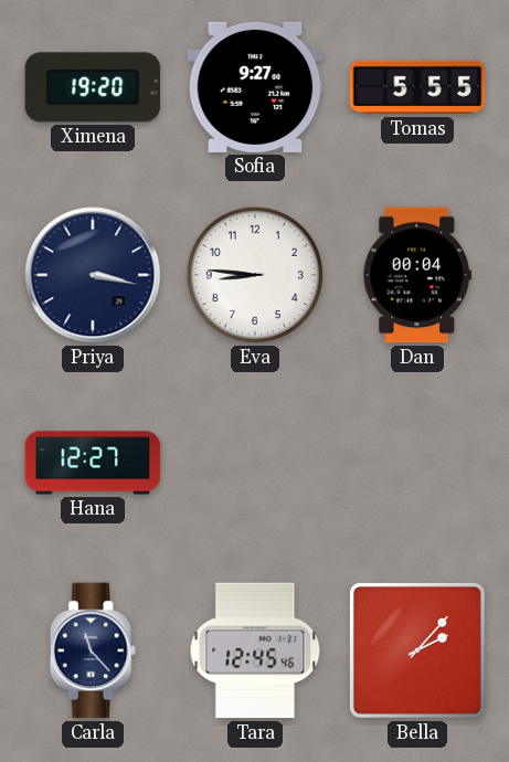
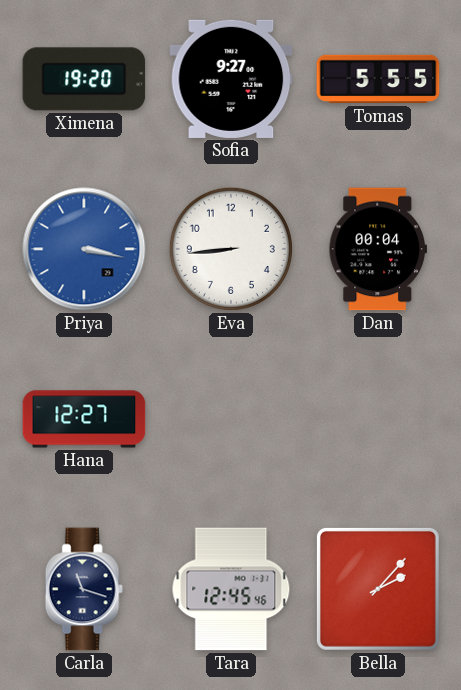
Priya dial: navy -> blue
Eva: 8:46 -> 8:44
Carla: 11:23 -> 11:18
